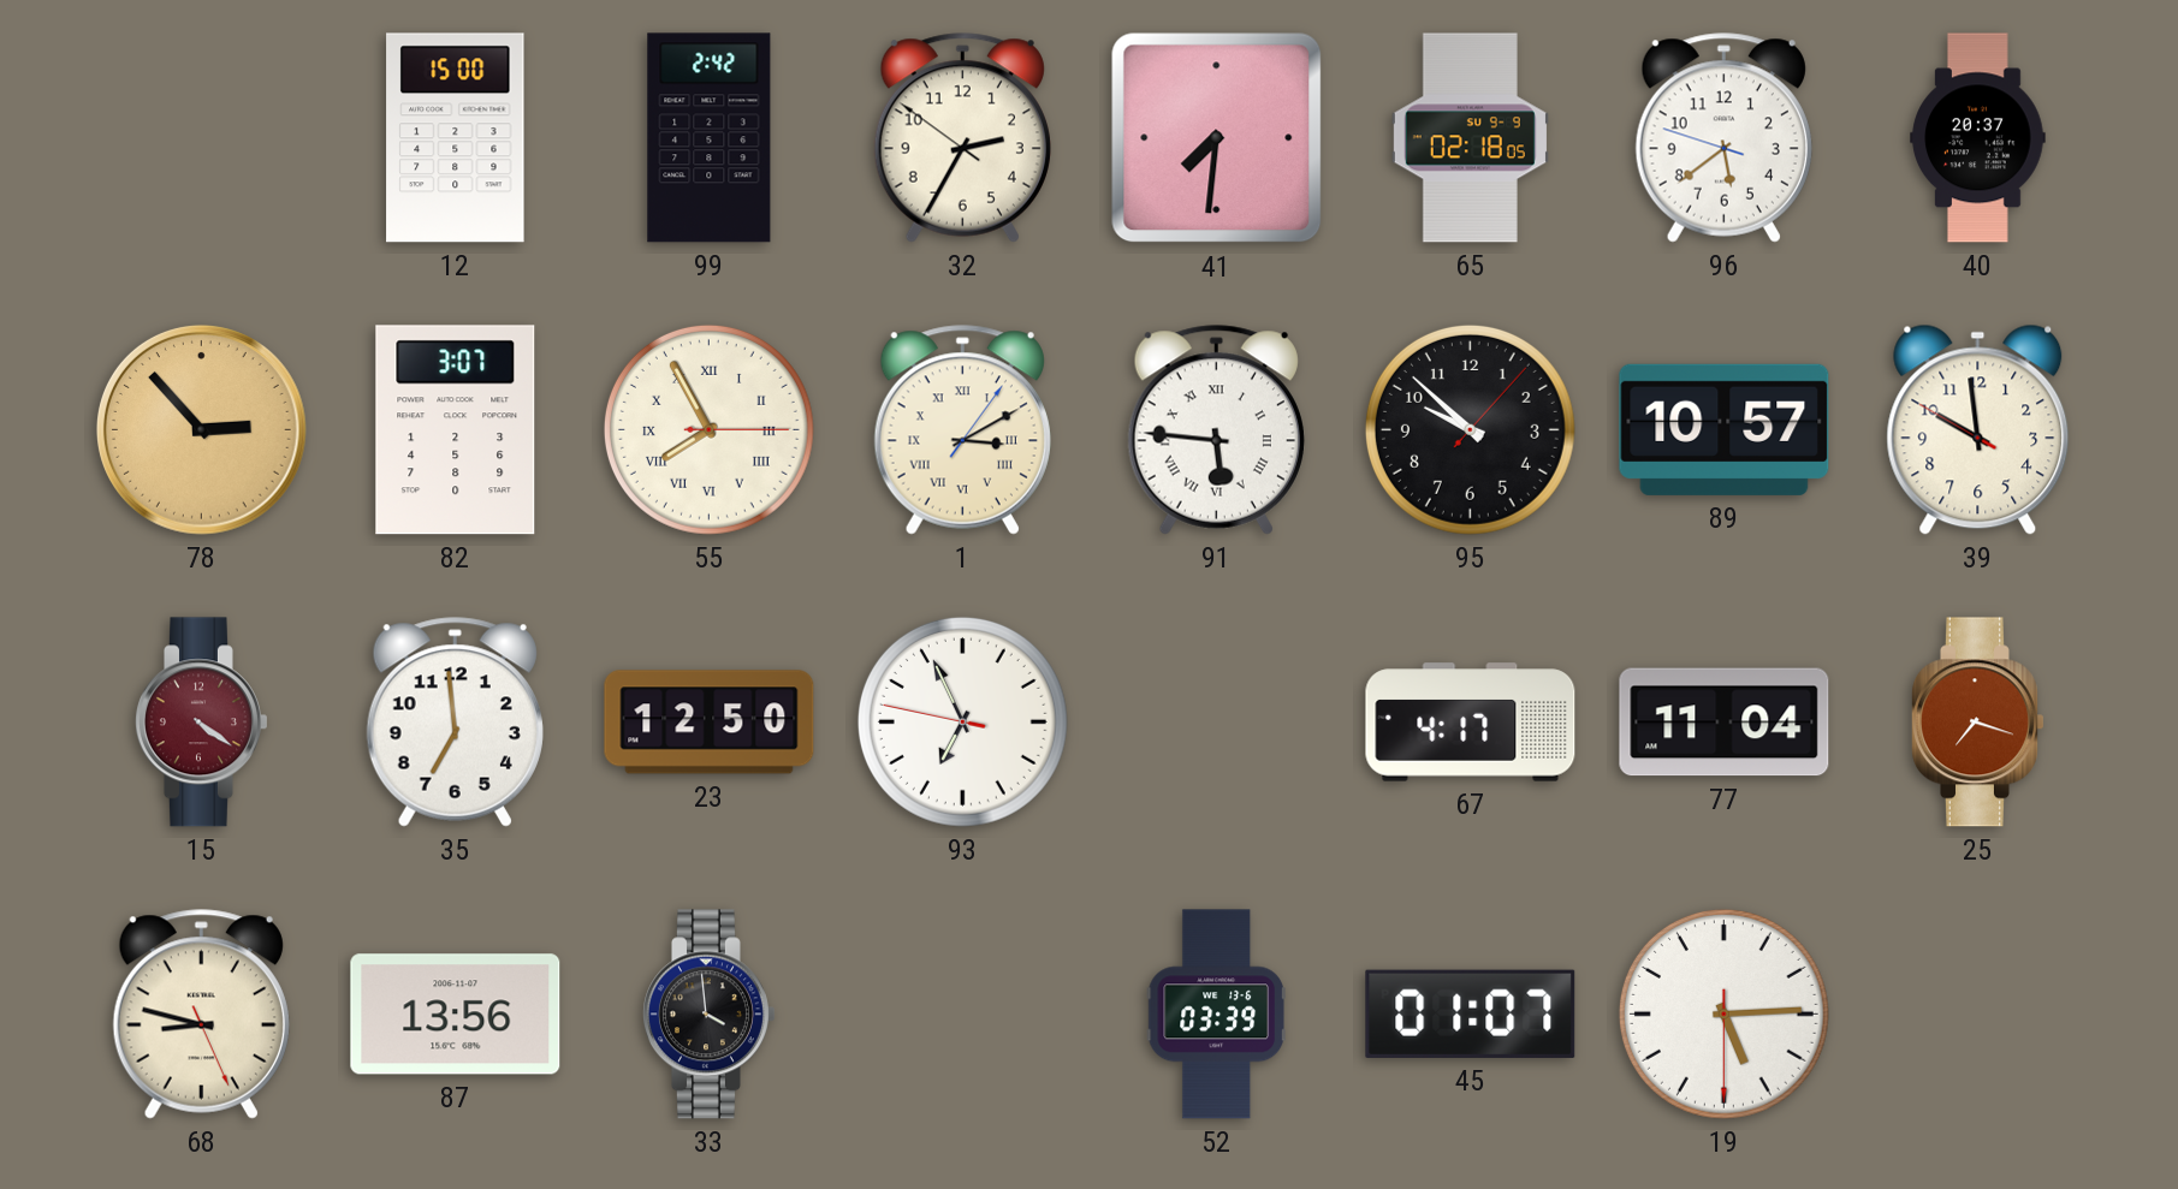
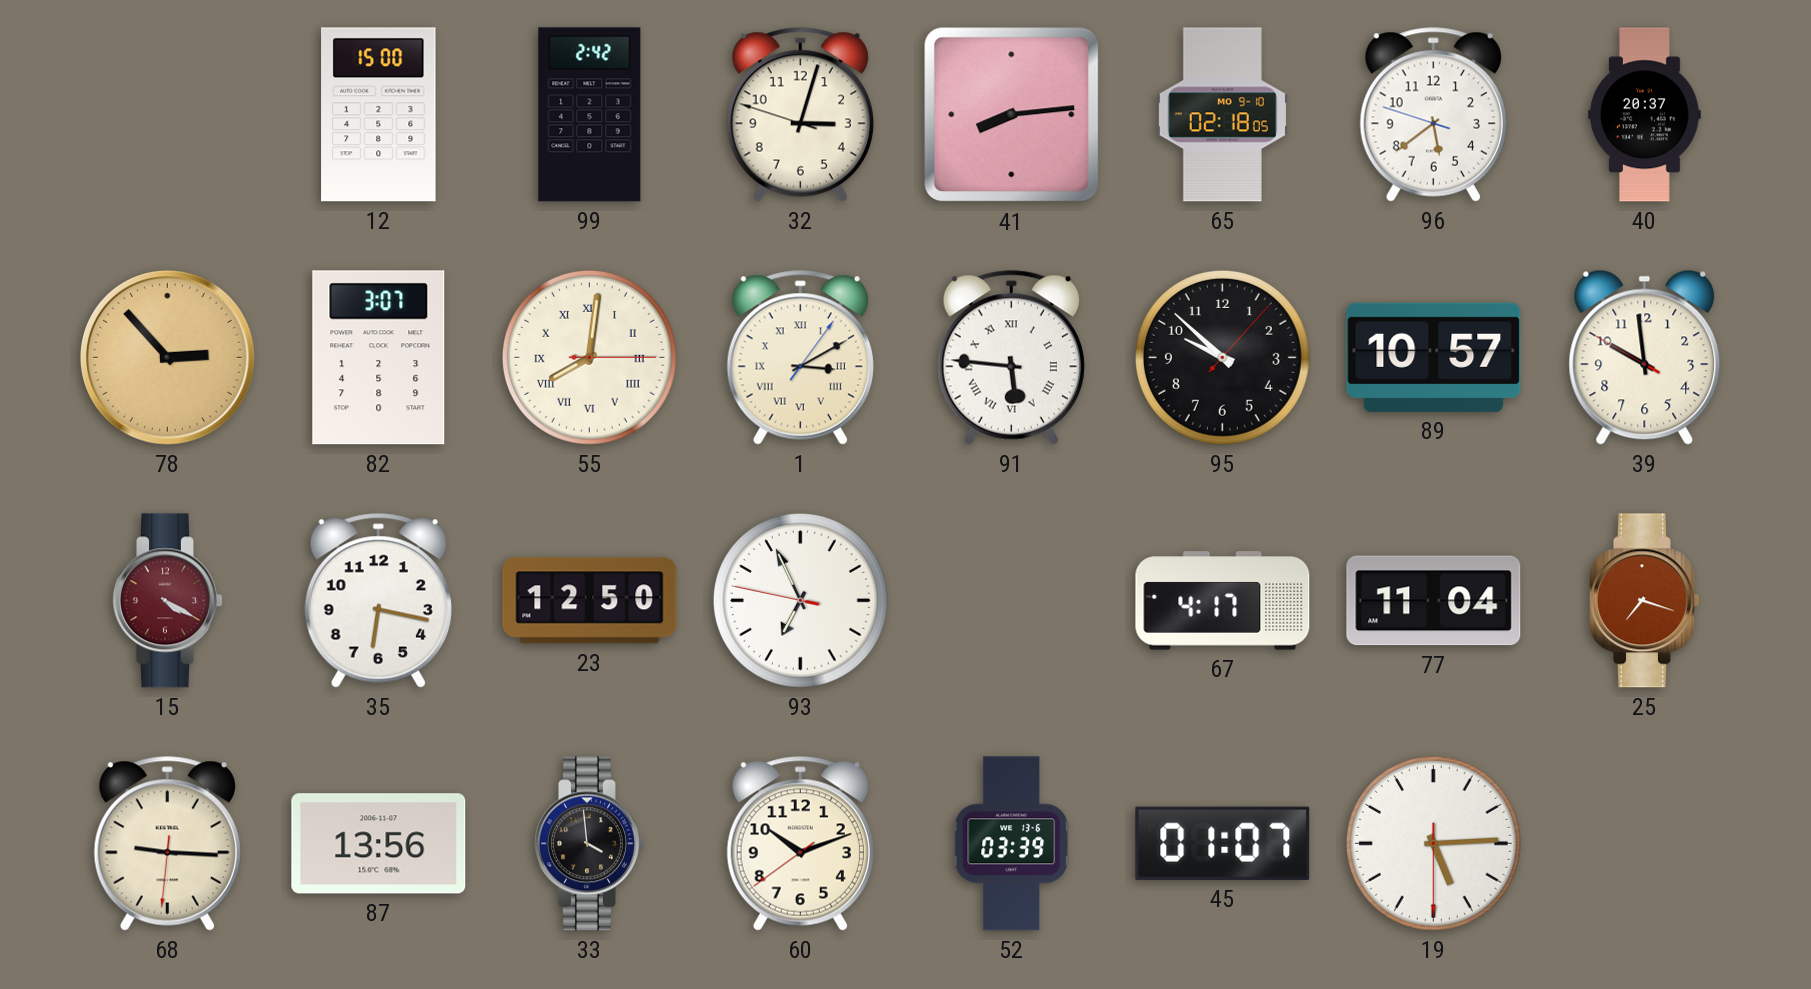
32: 2:34 -> 3:02
41: 7:31 -> 8:14
65 date: SU 9-9 -> MO 9-10
55: 7:55 -> 8:01
15: 4:21 -> 4:20
35: 6:59 -> 6:17
68: 8:47 -> 9:15
60: none -> 10:11
